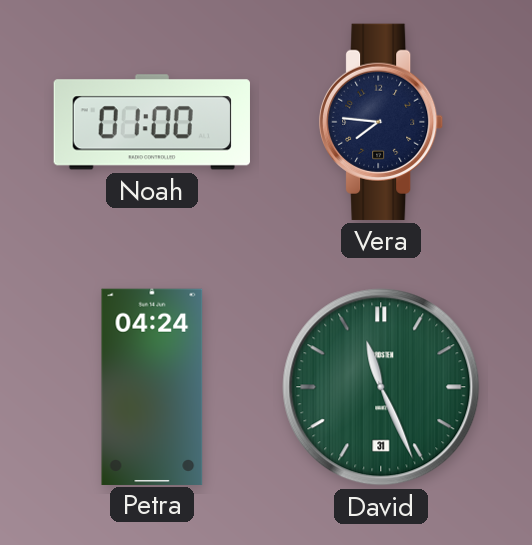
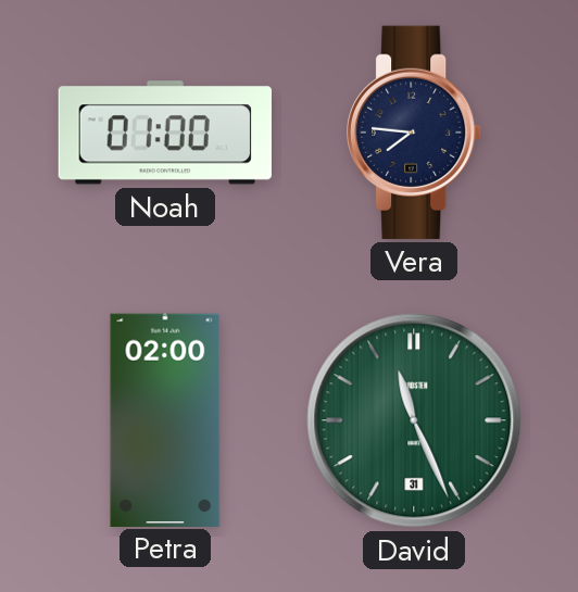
Petra: 04:24 -> 02:00
